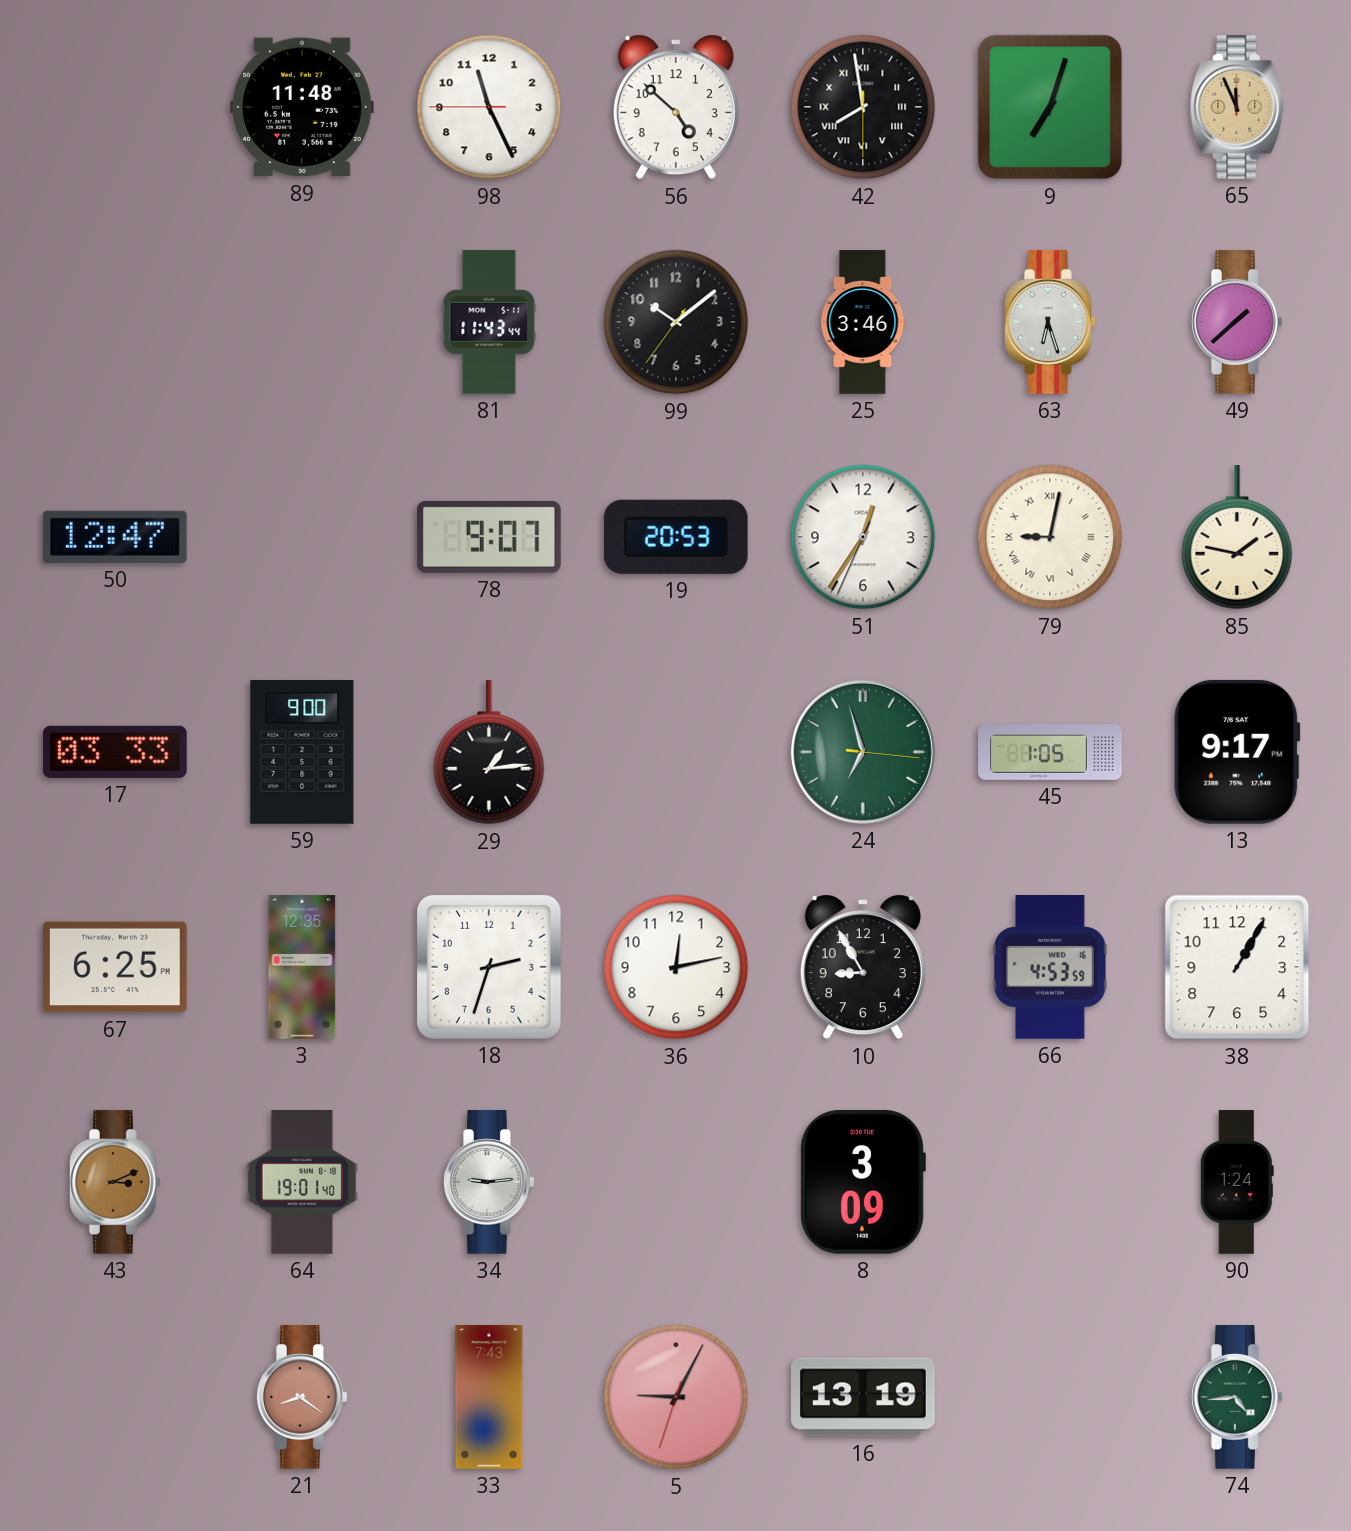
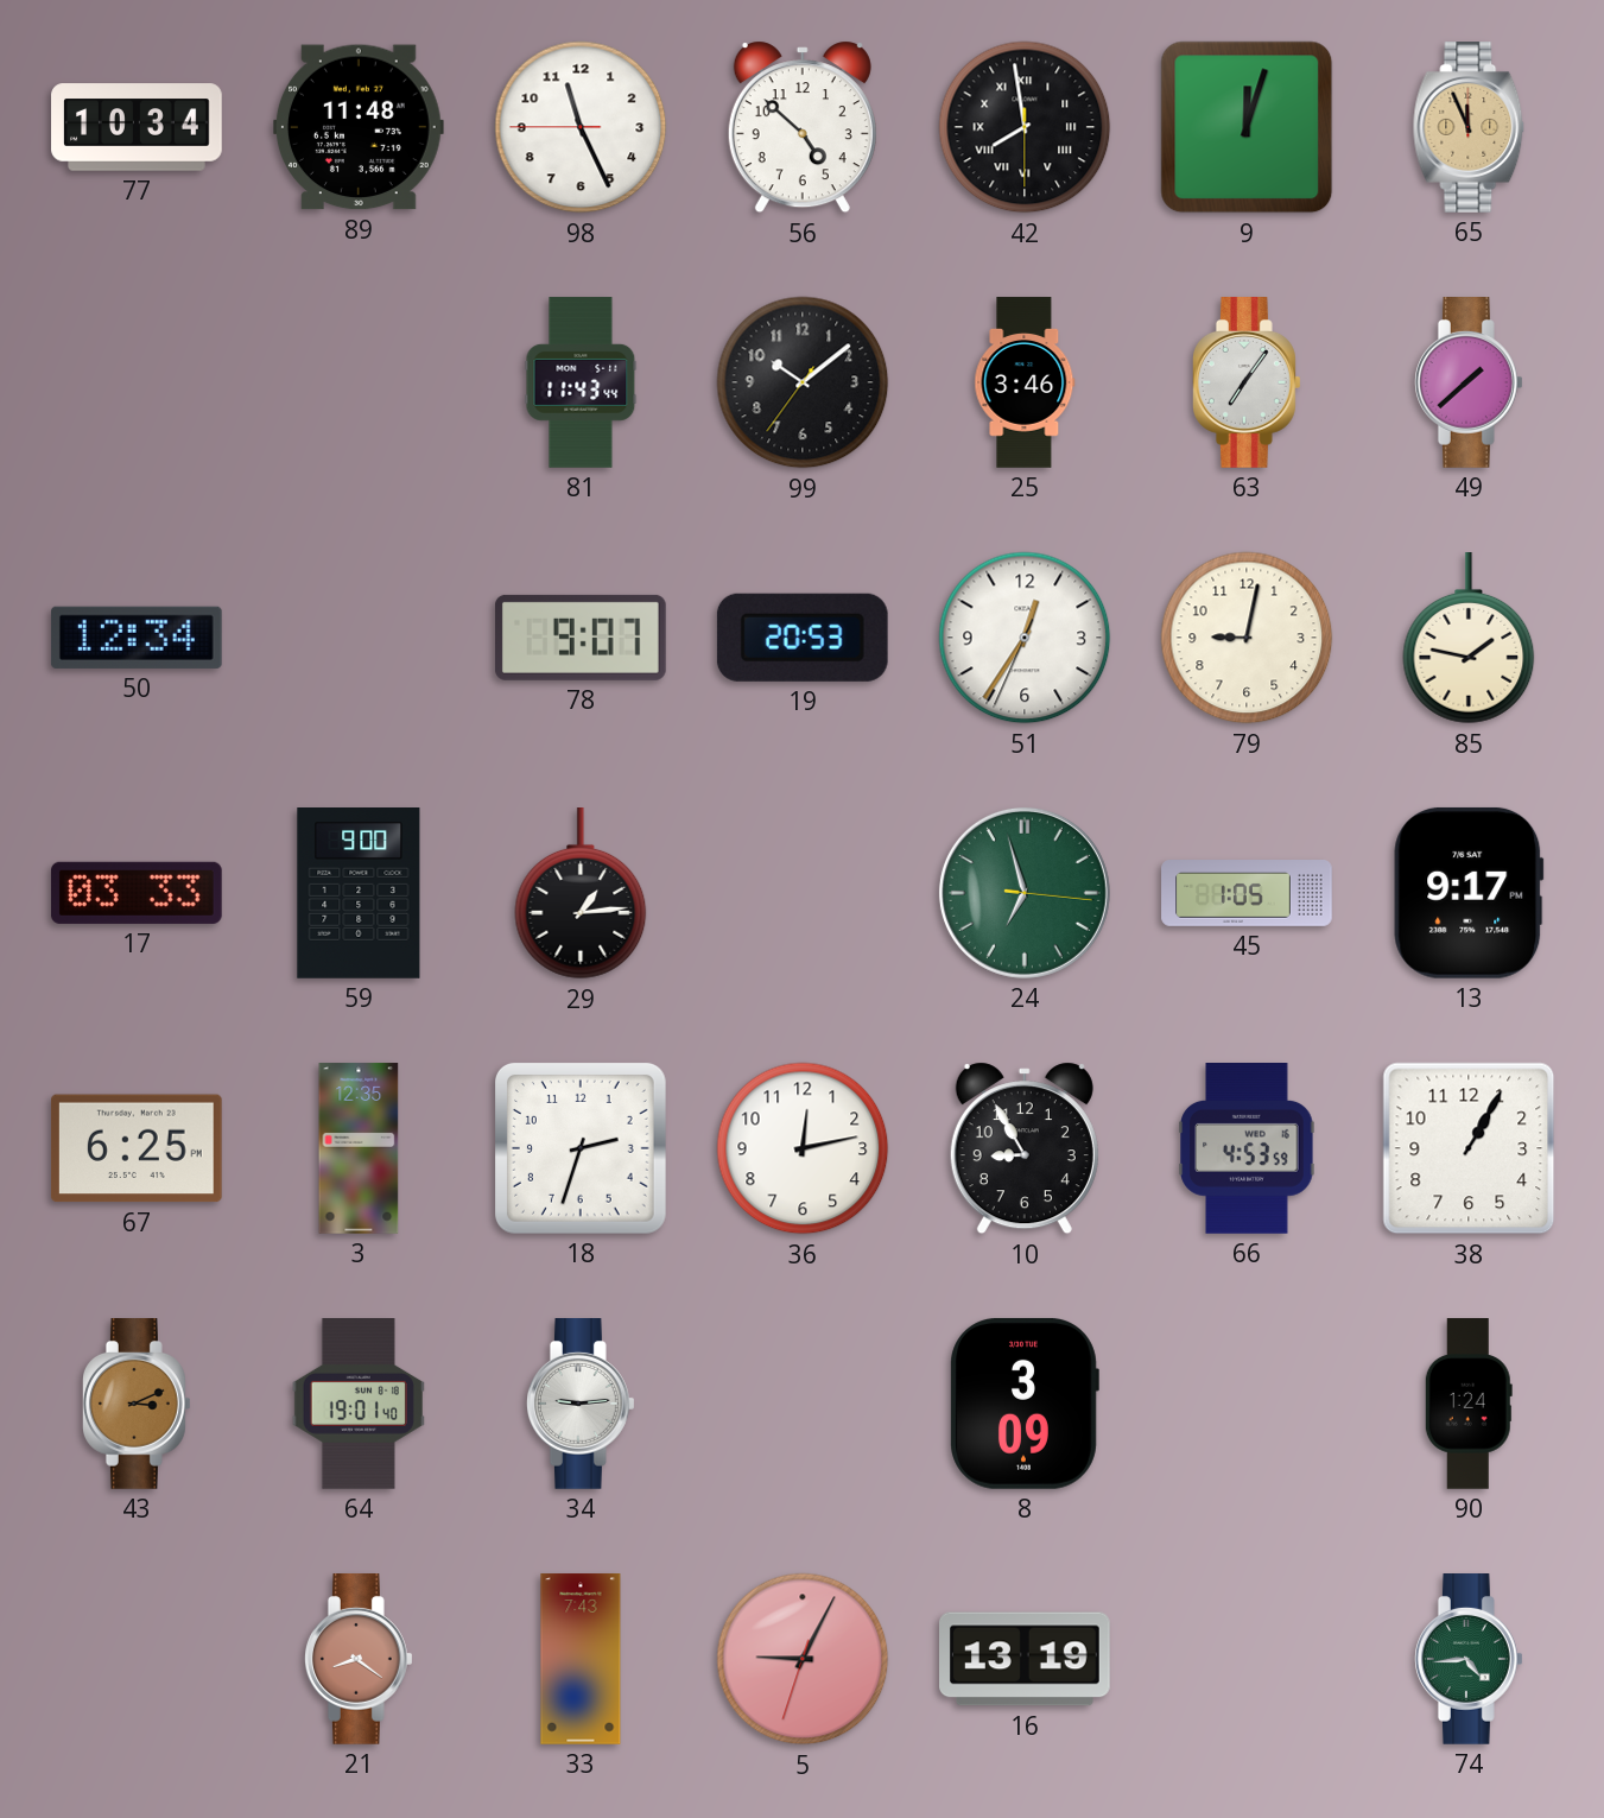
77: none -> 10:34
9: 7:03 -> 12:03
63: 6:27 -> 7:06
50: 12:47 -> 12:34
79 numerals: Roman -> Arabic
